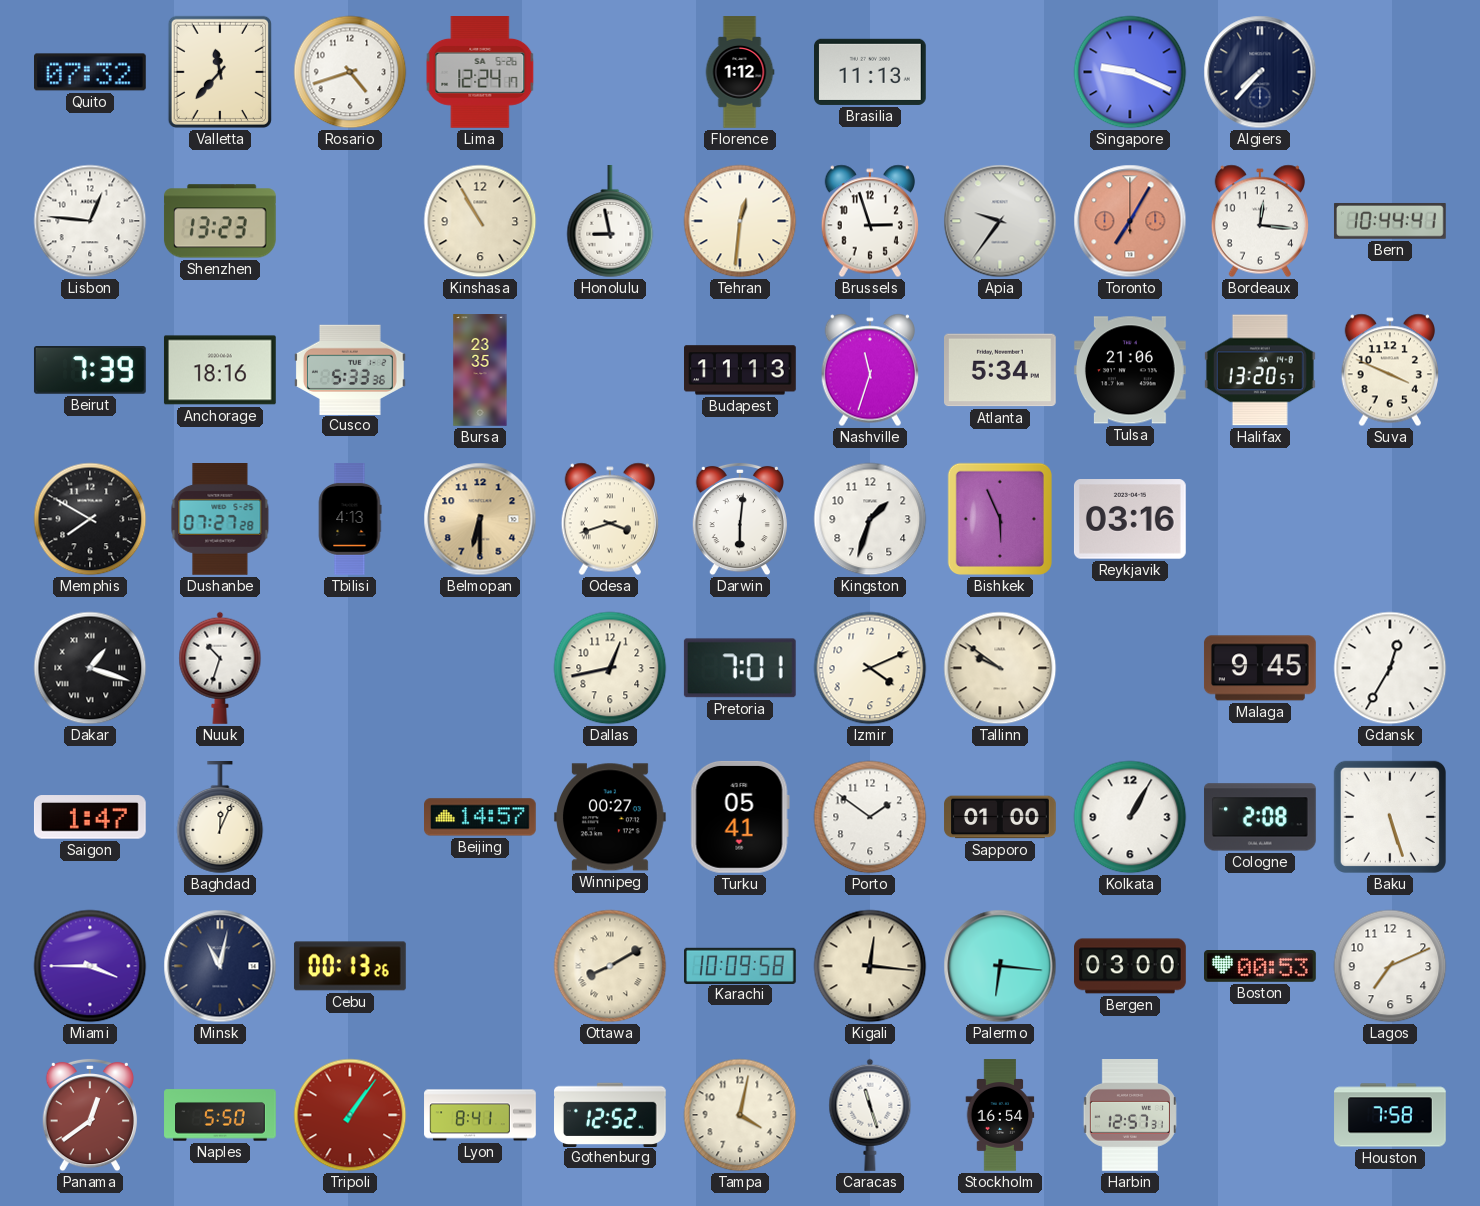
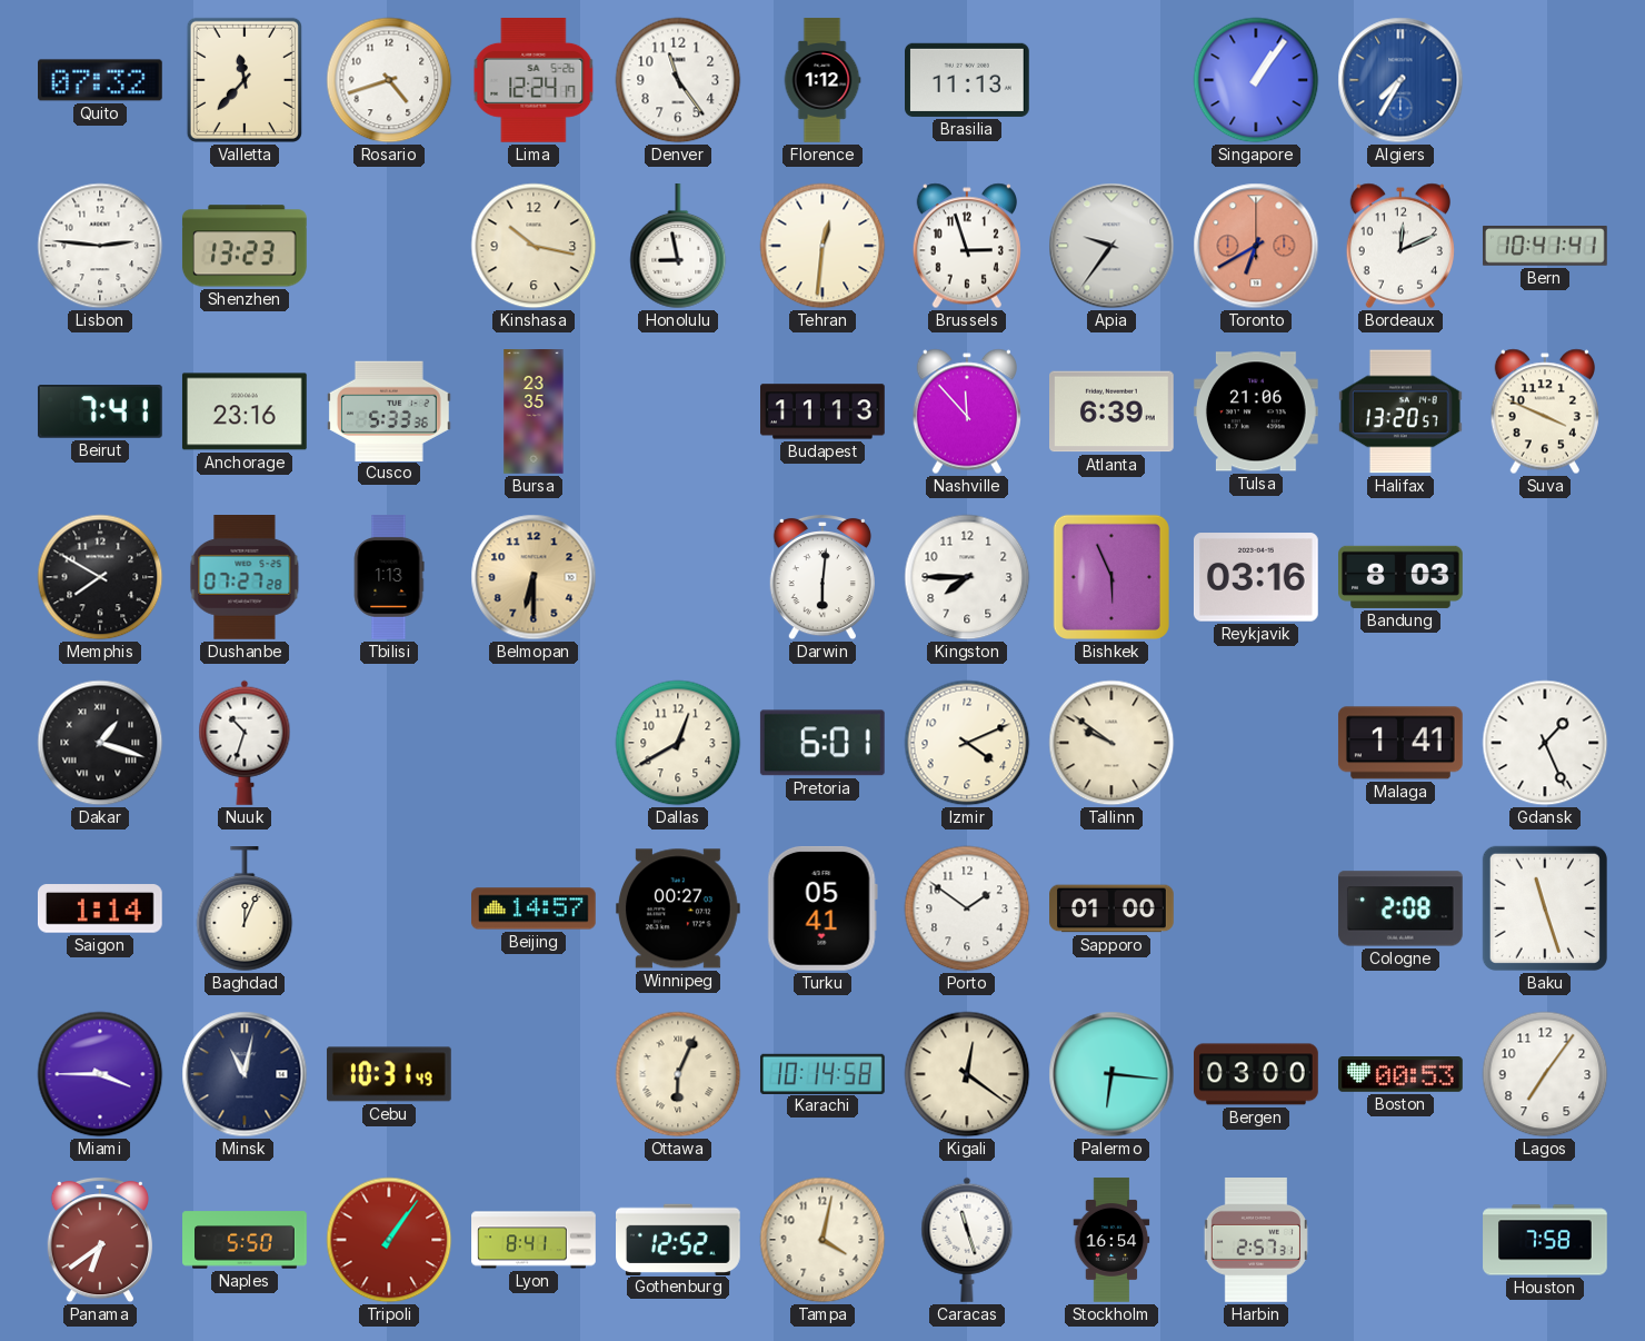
Denver: none -> 11:24
Singapore: 9:19 -> 1:06
Algiers: 7:37 -> 7:35
Algiers dial: navy -> blue
Lisbon: 12:46 -> 2:46
Kinshasa: 10:55 -> 10:17
Toronto: 7:05 -> 6:40
Bordeaux: 12:16 -> 12:11
Bern: 10:44 -> 10:41
Beirut: 7:39 -> 7:41
Anchorage: 18:16 -> 23:16
Nashville: 11:33 -> 11:53
Atlanta: 5:34 -> 6:39
Tbilisi: 4:13 -> 1:13
Odesa: 3:42 -> none
Kingston: 1:33 -> 7:45
Bandung: none -> 8:03
Dallas: 12:43 -> 12:40
Pretoria: 7:01 -> 6:01
Malaga: 9:45 -> 1:41
Gdansk: 12:35 -> 1:26
Saigon: 1:47 -> 1:14
Kolkata: 1:05 -> none
Baku: 5:27 -> 11:27
Cebu: 00:13 -> 10:31
Ottawa: 8:10 -> 6:04
Karachi: 10:09 -> 10:14
Kigali: 12:16 -> 12:21
Lagos: 7:11 -> 7:06
Panama: 12:39 -> 6:39
Harbin: 12:57 -> 2:57
